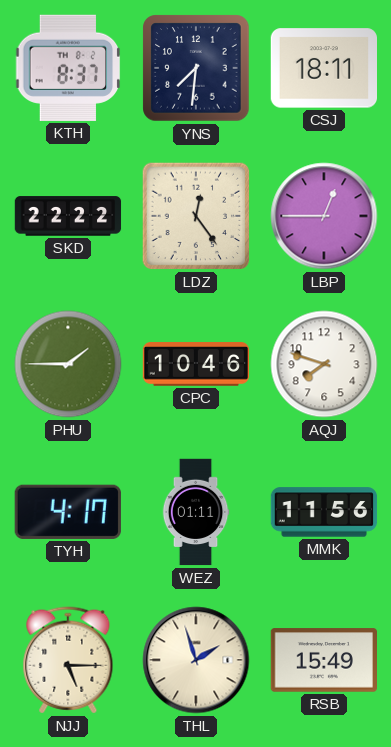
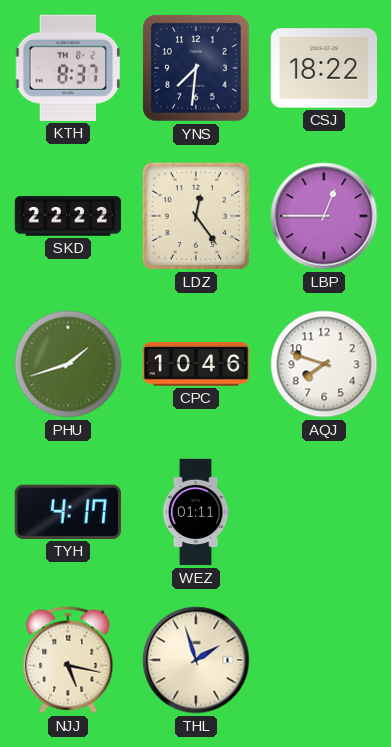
CSJ: 18:11 -> 18:22
PHU: 1:45 -> 1:42
MMK: 11:56 -> none
NJJ: 5:15 -> 5:17
RSB: 15:49 -> none
